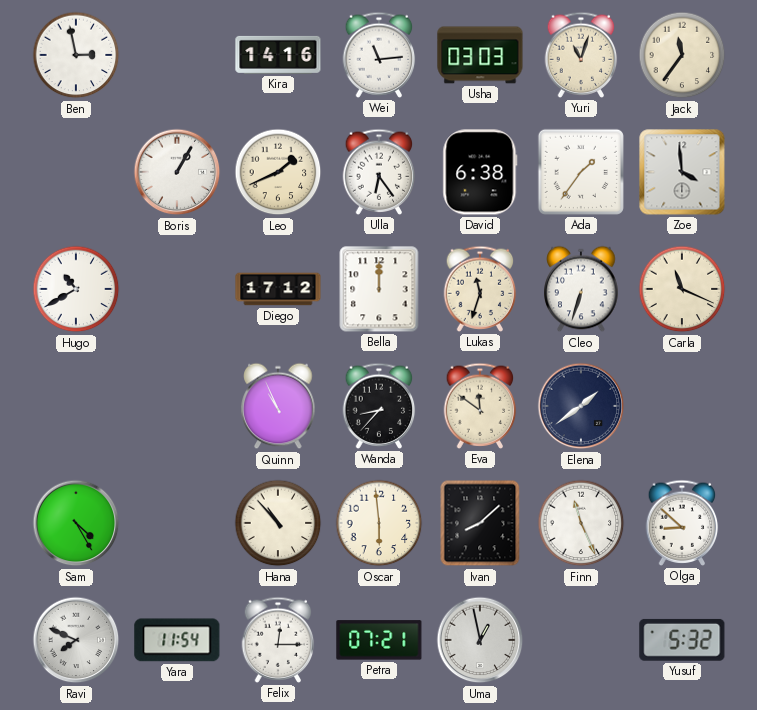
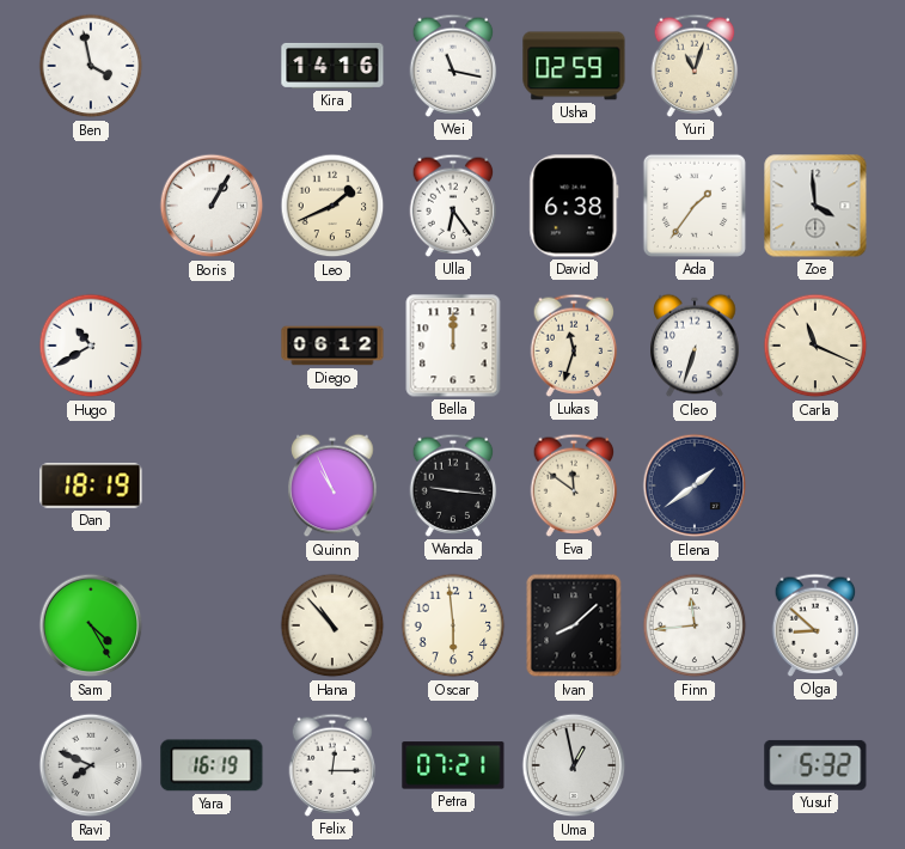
Ben: 2:58 -> 3:58
Wei: 11:14 -> 11:17
Usha: 03:03 -> 02:59
Jack: 11:36 -> none
Diego: 17:12 -> 06:12
Dan: none -> 18:19
Wanda: 8:37 -> 9:16
Finn: 11:26 -> 11:44
Yara: 11:54 -> 16:19
